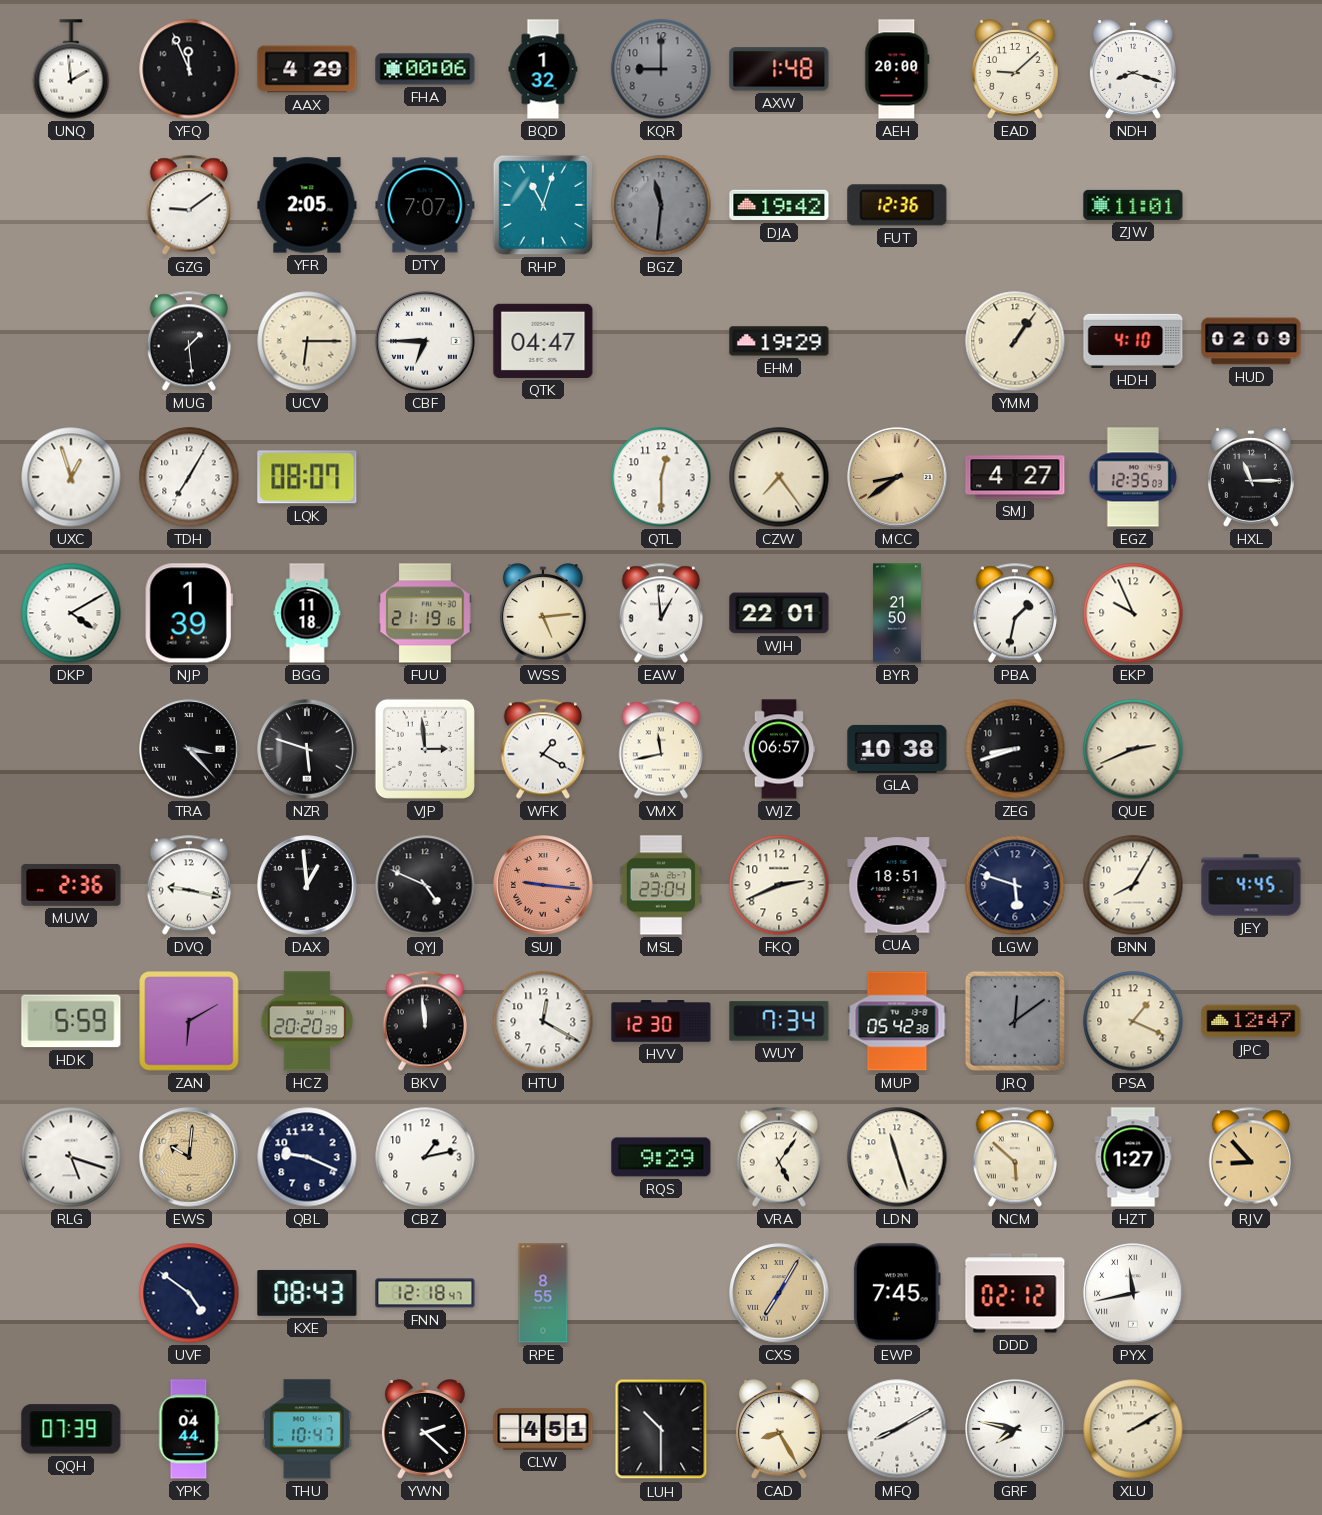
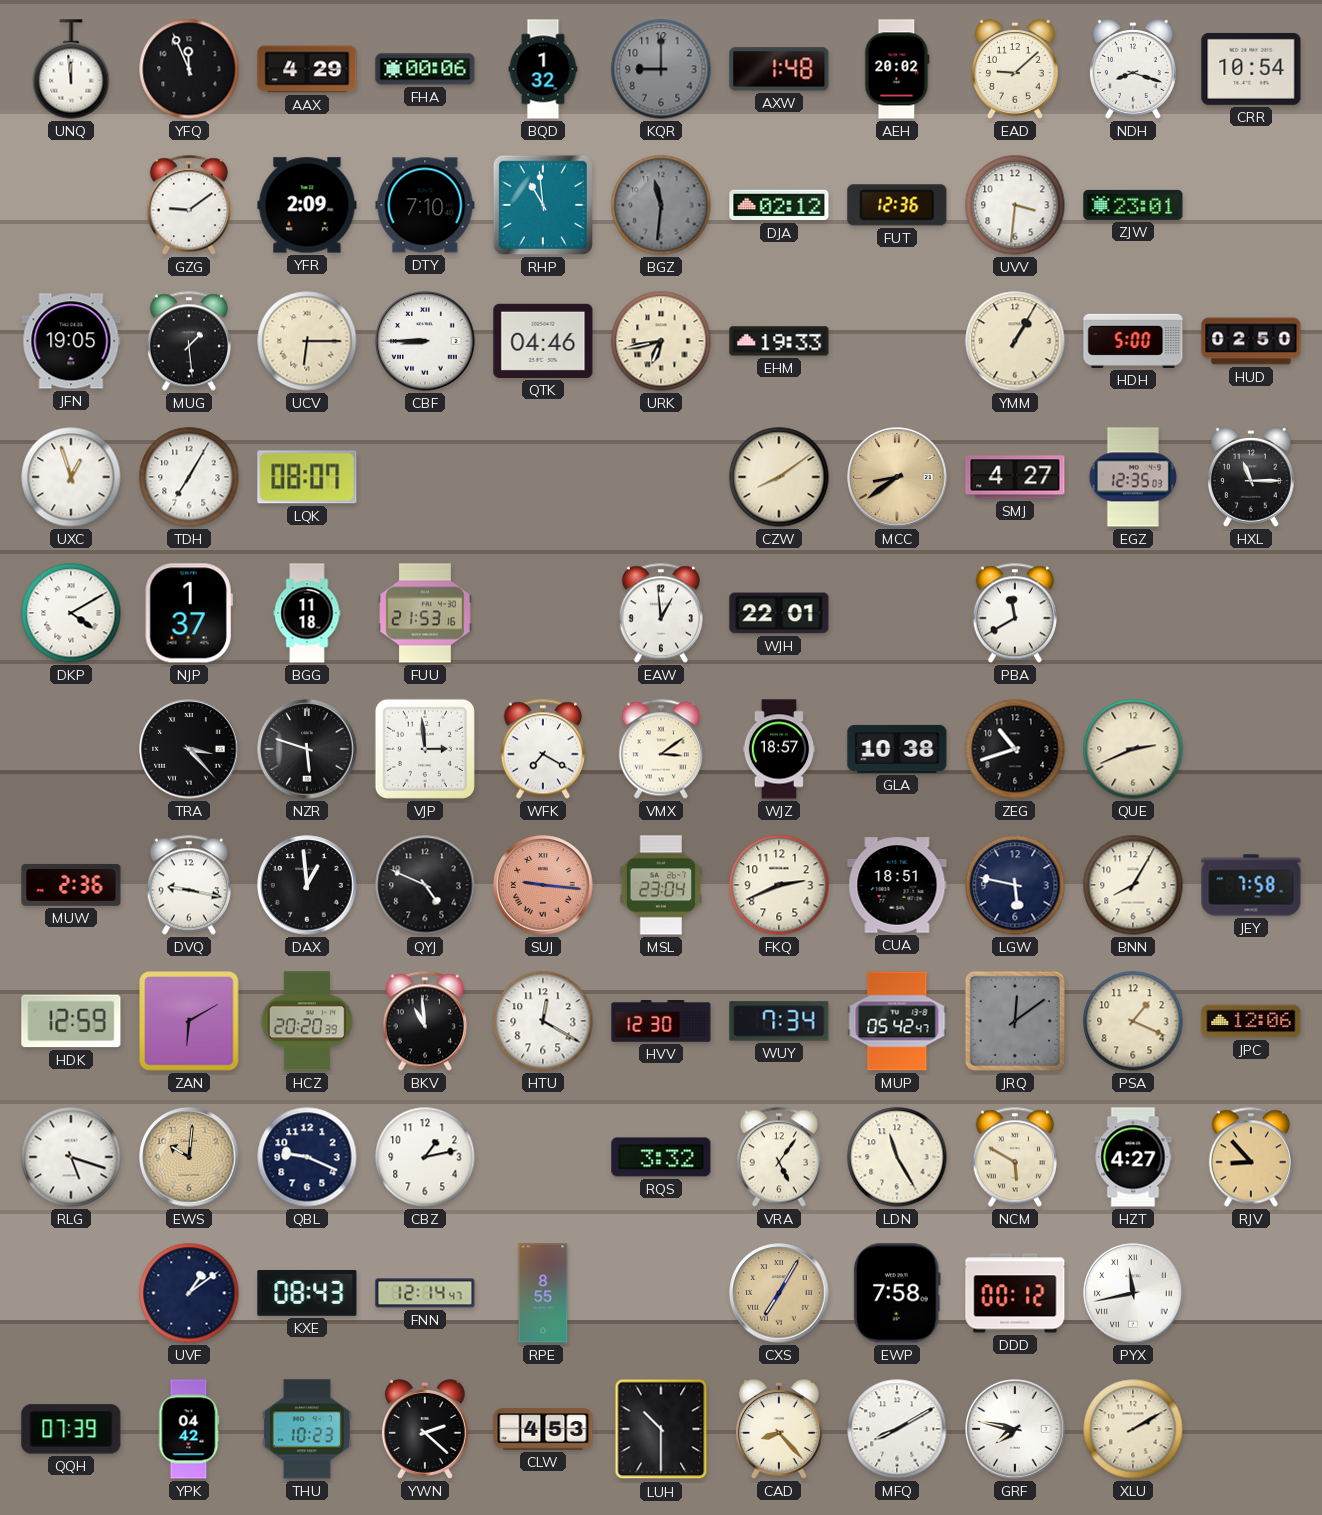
UNQ: 1:59 -> 11:59
AEH: 20:00 -> 20:02
CRR: none -> 10:54
YFR: 2:05 -> 2:09
DTY: 7:07 -> 7:10
RHP: 11:03 -> 10:59
DJA: 19:42 -> 02:12
UVV: none -> 3:31
ZJW: 11:01 -> 23:01
JFN: none -> 19:05
CBF: 6:45 -> 8:45
QTK: 04:47 -> 04:46
URK: none -> 6:43
EHM: 19:29 -> 19:33
YMM: 1:06 -> 1:05
HDH: 4:10 -> 5:00
HUD: 02:09 -> 02:50
QTL: 12:30 -> none
CZW: 7:24 -> 8:09
NJP: 1:39 -> 1:37
FUU: 21:19 -> 21:53
WSS: 5:14 -> none
BYR: 21:50 -> none
PBA: 1:32 -> 11:40
EKP: 9:56 -> none
WFK: 1:20 -> 7:20
VMX: 11:43 -> 3:09
WJZ: 06:57 -> 18:57
ZEG: 8:42 -> 10:42
LGW: 5:48 -> 5:47
JEY: 4:45 -> 7:58
HDK: 5:59 -> 12:59
BKV: 11:59 -> 10:59
MUP: 05:42:38 -> 05:42:47
JPC: 12:47 -> 12:06
RQS: 9:29 -> 3:32
LDN: 11:27 -> 11:25
NCM: 5:52 -> 5:50
HZT: 1:27 -> 4:27
UVF: 4:51 -> 1:09
FNN: 12:18 -> 12:14
EWP: 7:45 -> 7:58
DDD: 02:12 -> 00:12
YPK: 04:44 -> 04:42
THU: 10:47 -> 10:23
CLW: 4:51 -> 4:53
CAD: 8:25 -> 8:23
